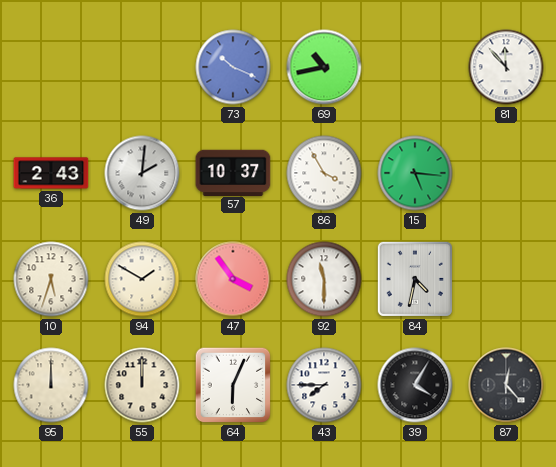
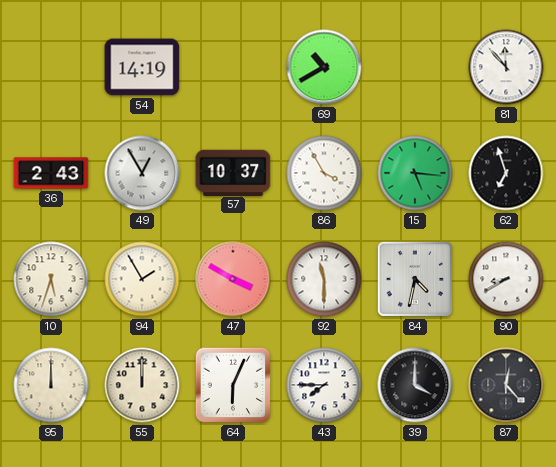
54: none -> 14:19
73: 10:19 -> none
69: 10:43 -> 10:40
49: 2:01 -> 12:55
62: none -> 6:57
94: 1:50 -> 1:55
47: 3:54 -> 3:50
90: none -> 8:40
39: 4:05 -> 4:00
